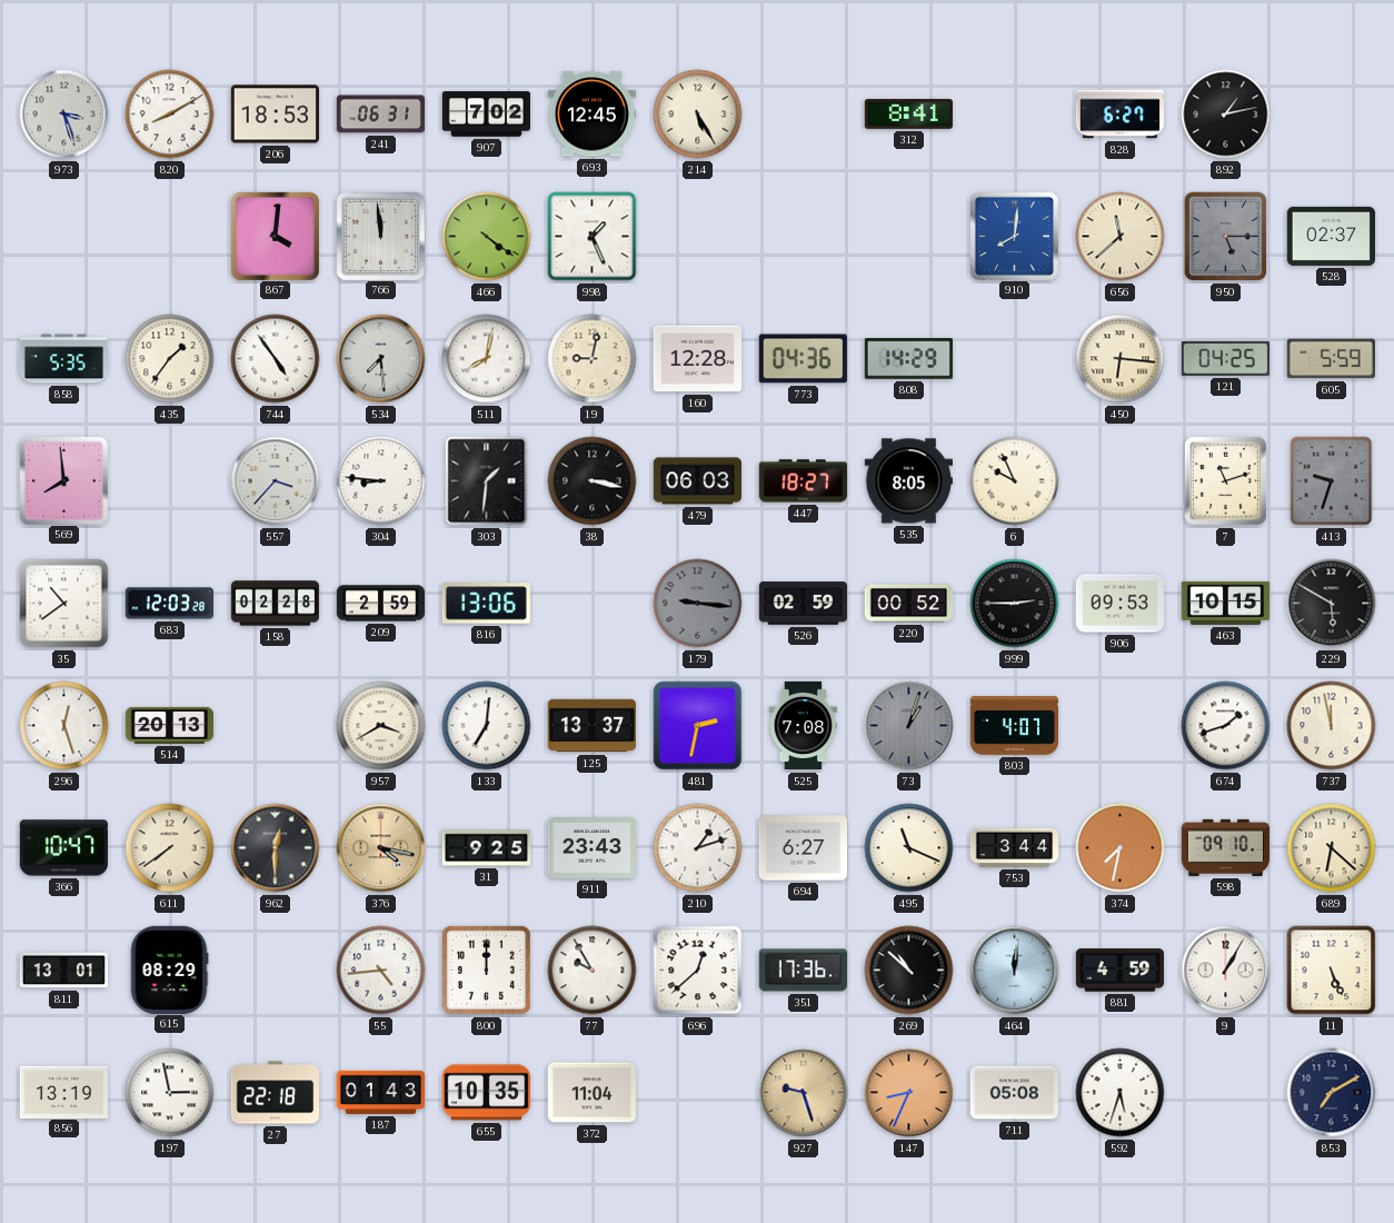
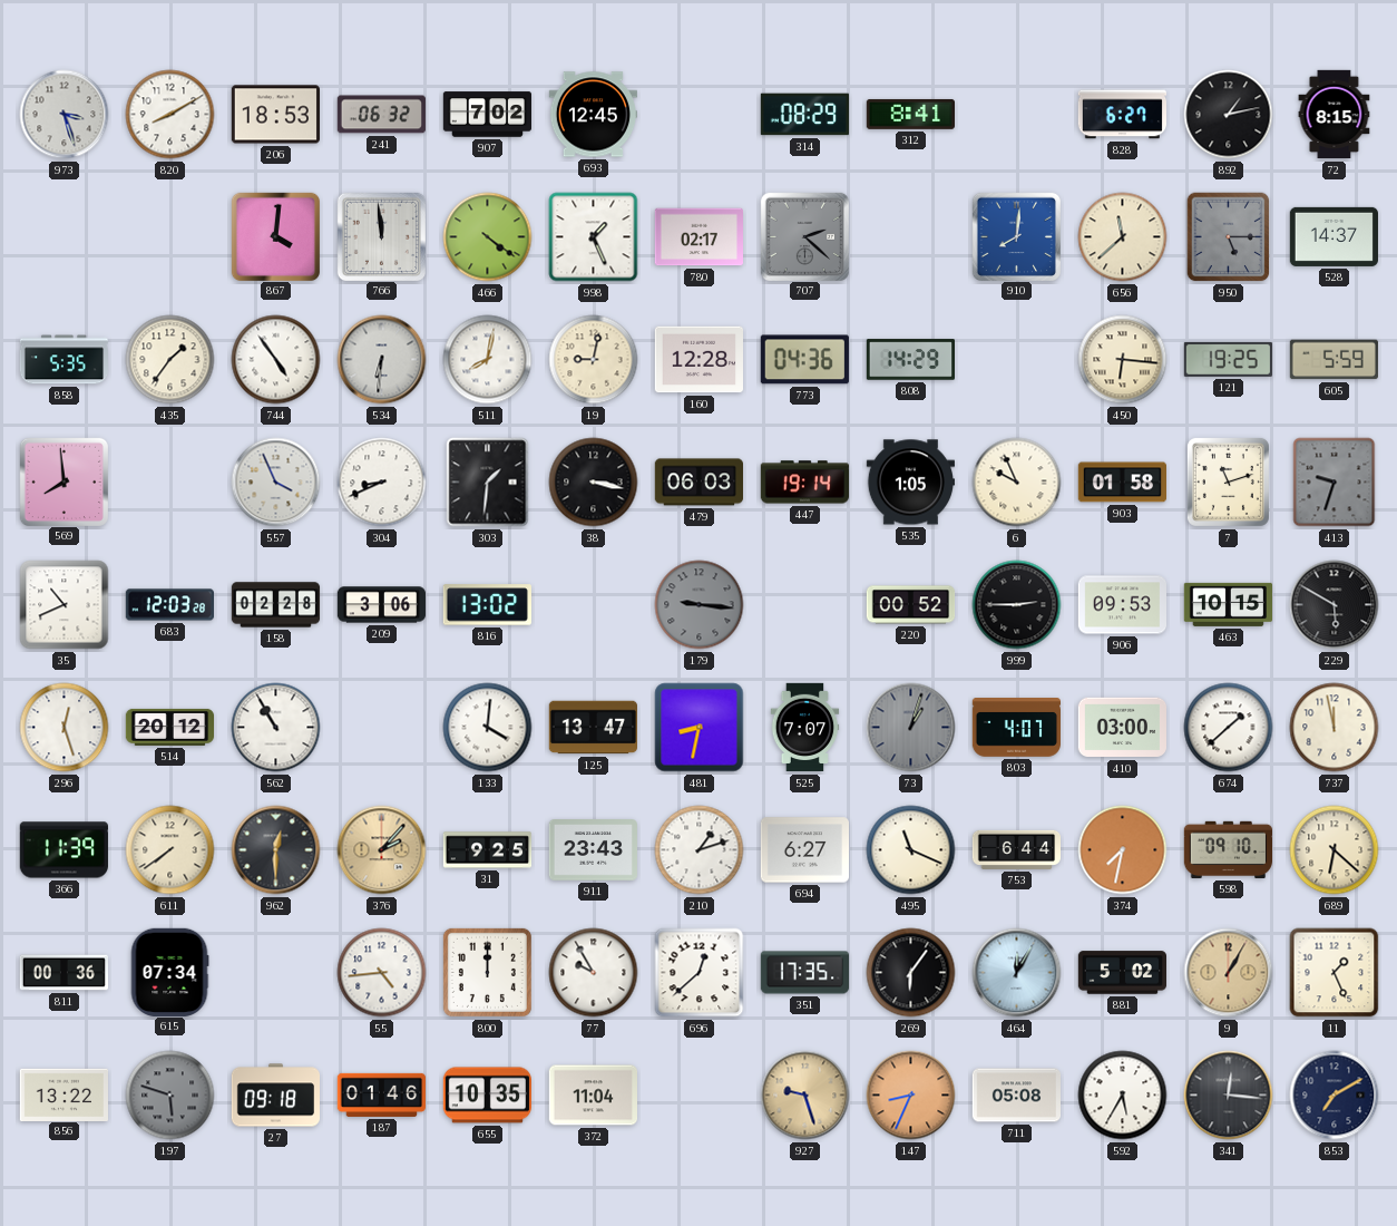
241: 06:31 -> 06:32
214: 5:25 -> none
314: none -> 08:29
72: none -> 8:15
780: none -> 02:17
707: none -> 2:22
528: 02:37 -> 14:37
534: 7:29 -> 6:31
121: 04:25 -> 19:25
557: 3:37 -> 3:56
304: 8:46 -> 8:41
447: 18:27 -> 19:14
535: 8:05 -> 1:05
903: none -> 01:58
35: 10:39 -> 10:41
209: 2:59 -> 3:06
816: 13:06 -> 13:02
526: 02:59 -> none
514: 20:13 -> 20:12
562: none -> 10:55
957: 3:40 -> none
133: 7:01 -> 4:01
125: 13:37 -> 13:47
481: 2:32 -> 8:32
525: 7:08 -> 7:07
410: none -> 03:00
674: 1:42 -> 1:38
366: 10:47 -> 11:39
376: 4:17 -> 2:07
753: 3:44 -> 6:44
811: 13:01 -> 00:36
615: 08:29 -> 07:34
351: 17:36 -> 17:35
269: 10:52 -> 6:06
464: 12:01 -> 12:05
881: 4:59 -> 5:02
9 dial: white -> champagne
11: 5:26 -> 1:26
856: 13:19 -> 13:22
197: 2:58 -> 5:48
197 dial: white -> grey
27: 22:18 -> 09:18
187: 01:43 -> 01:46
592: 5:33 -> 5:35
341: none -> 12:16
